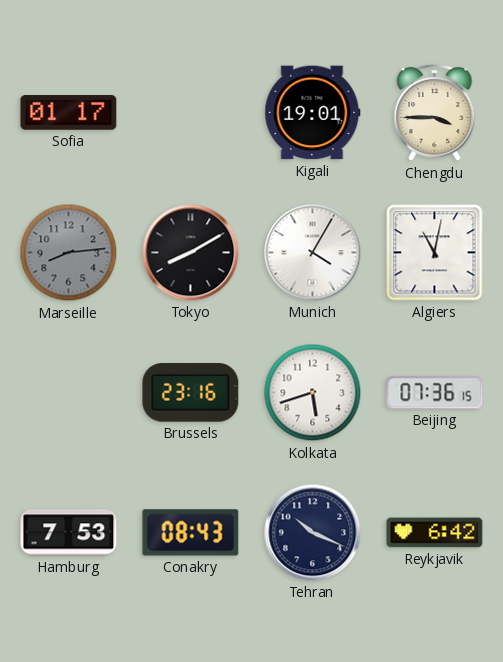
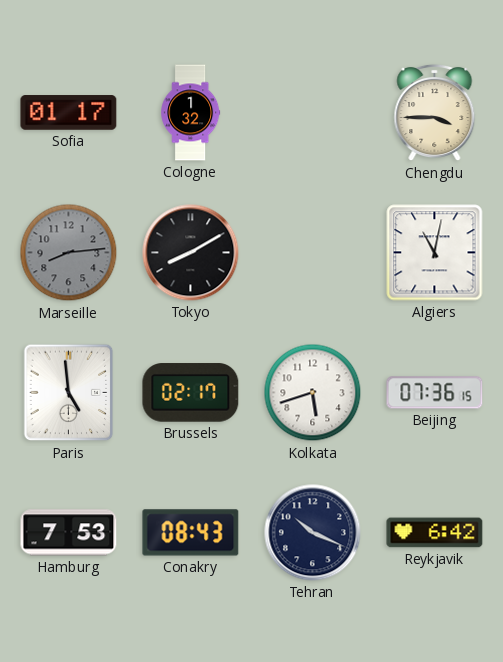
Cologne: none -> 1:32
Kigali: 19:01 -> none
Munich: 4:05 -> none
Paris: none -> 4:59
Brussels: 23:16 -> 02:17
